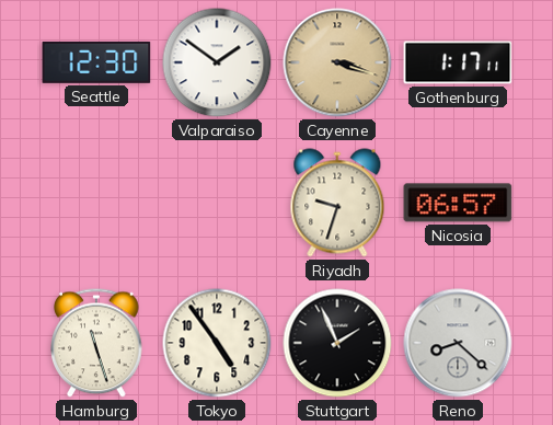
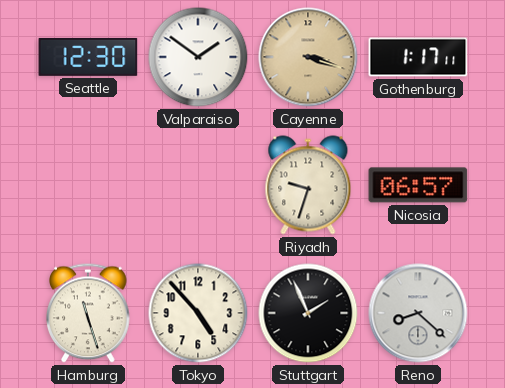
Tokyo: 4:54 -> 4:53
